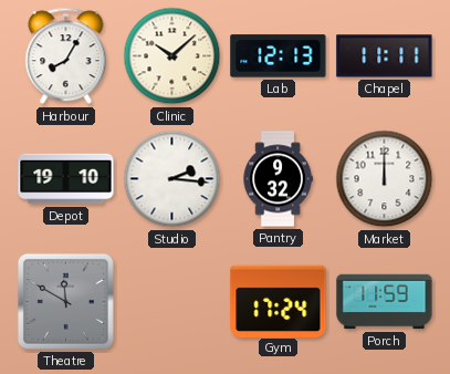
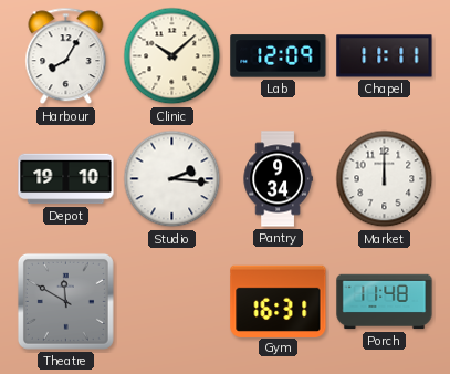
Lab: 12:13 -> 12:09
Pantry: 9:32 -> 9:34
Gym: 17:24 -> 16:31
Porch: 11:59 -> 11:48
